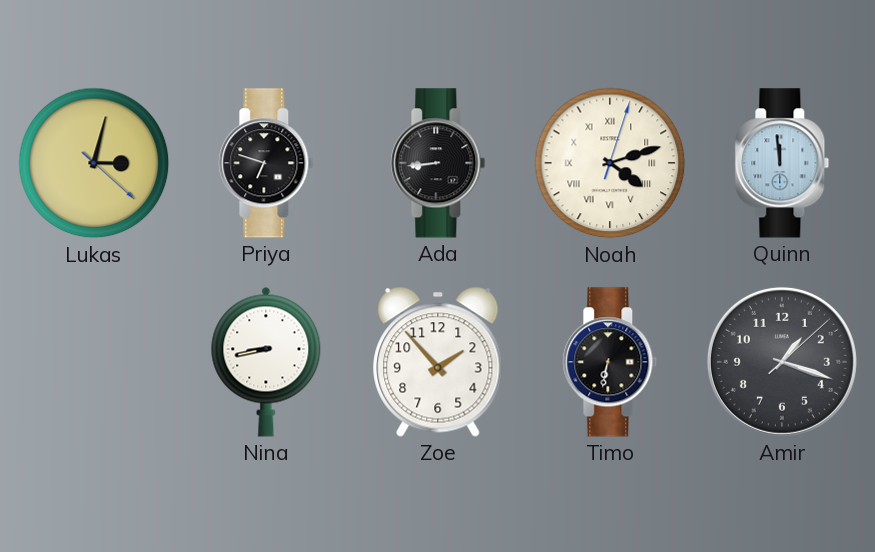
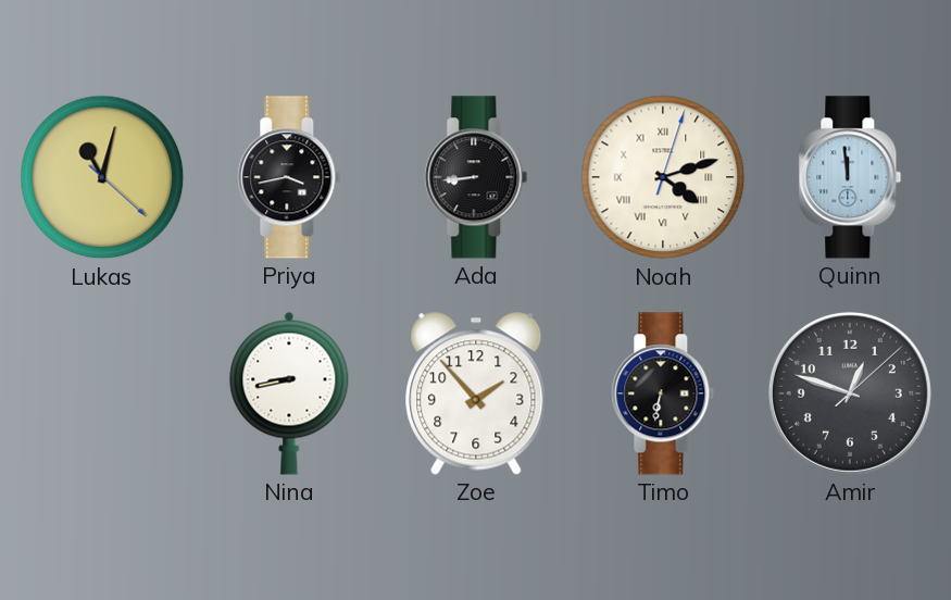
Lukas: 3:02 -> 11:02
Priya: 6:48 -> 3:43
Amir: 1:18 -> 12:48
